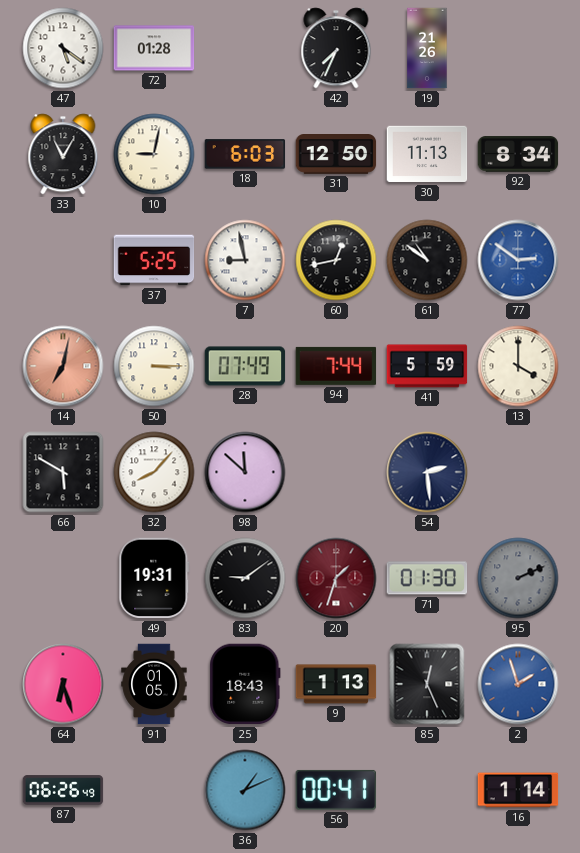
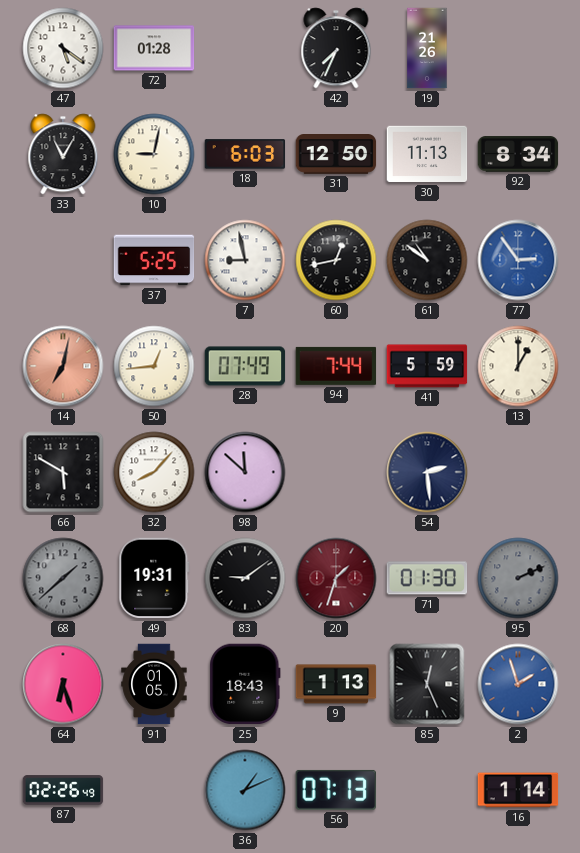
77: 2:51 -> 2:54
50: 3:15 -> 12:44
13: 4:00 -> 1:00
68: none -> 1:38
87: 06:26 -> 02:26
56: 00:41 -> 07:13
